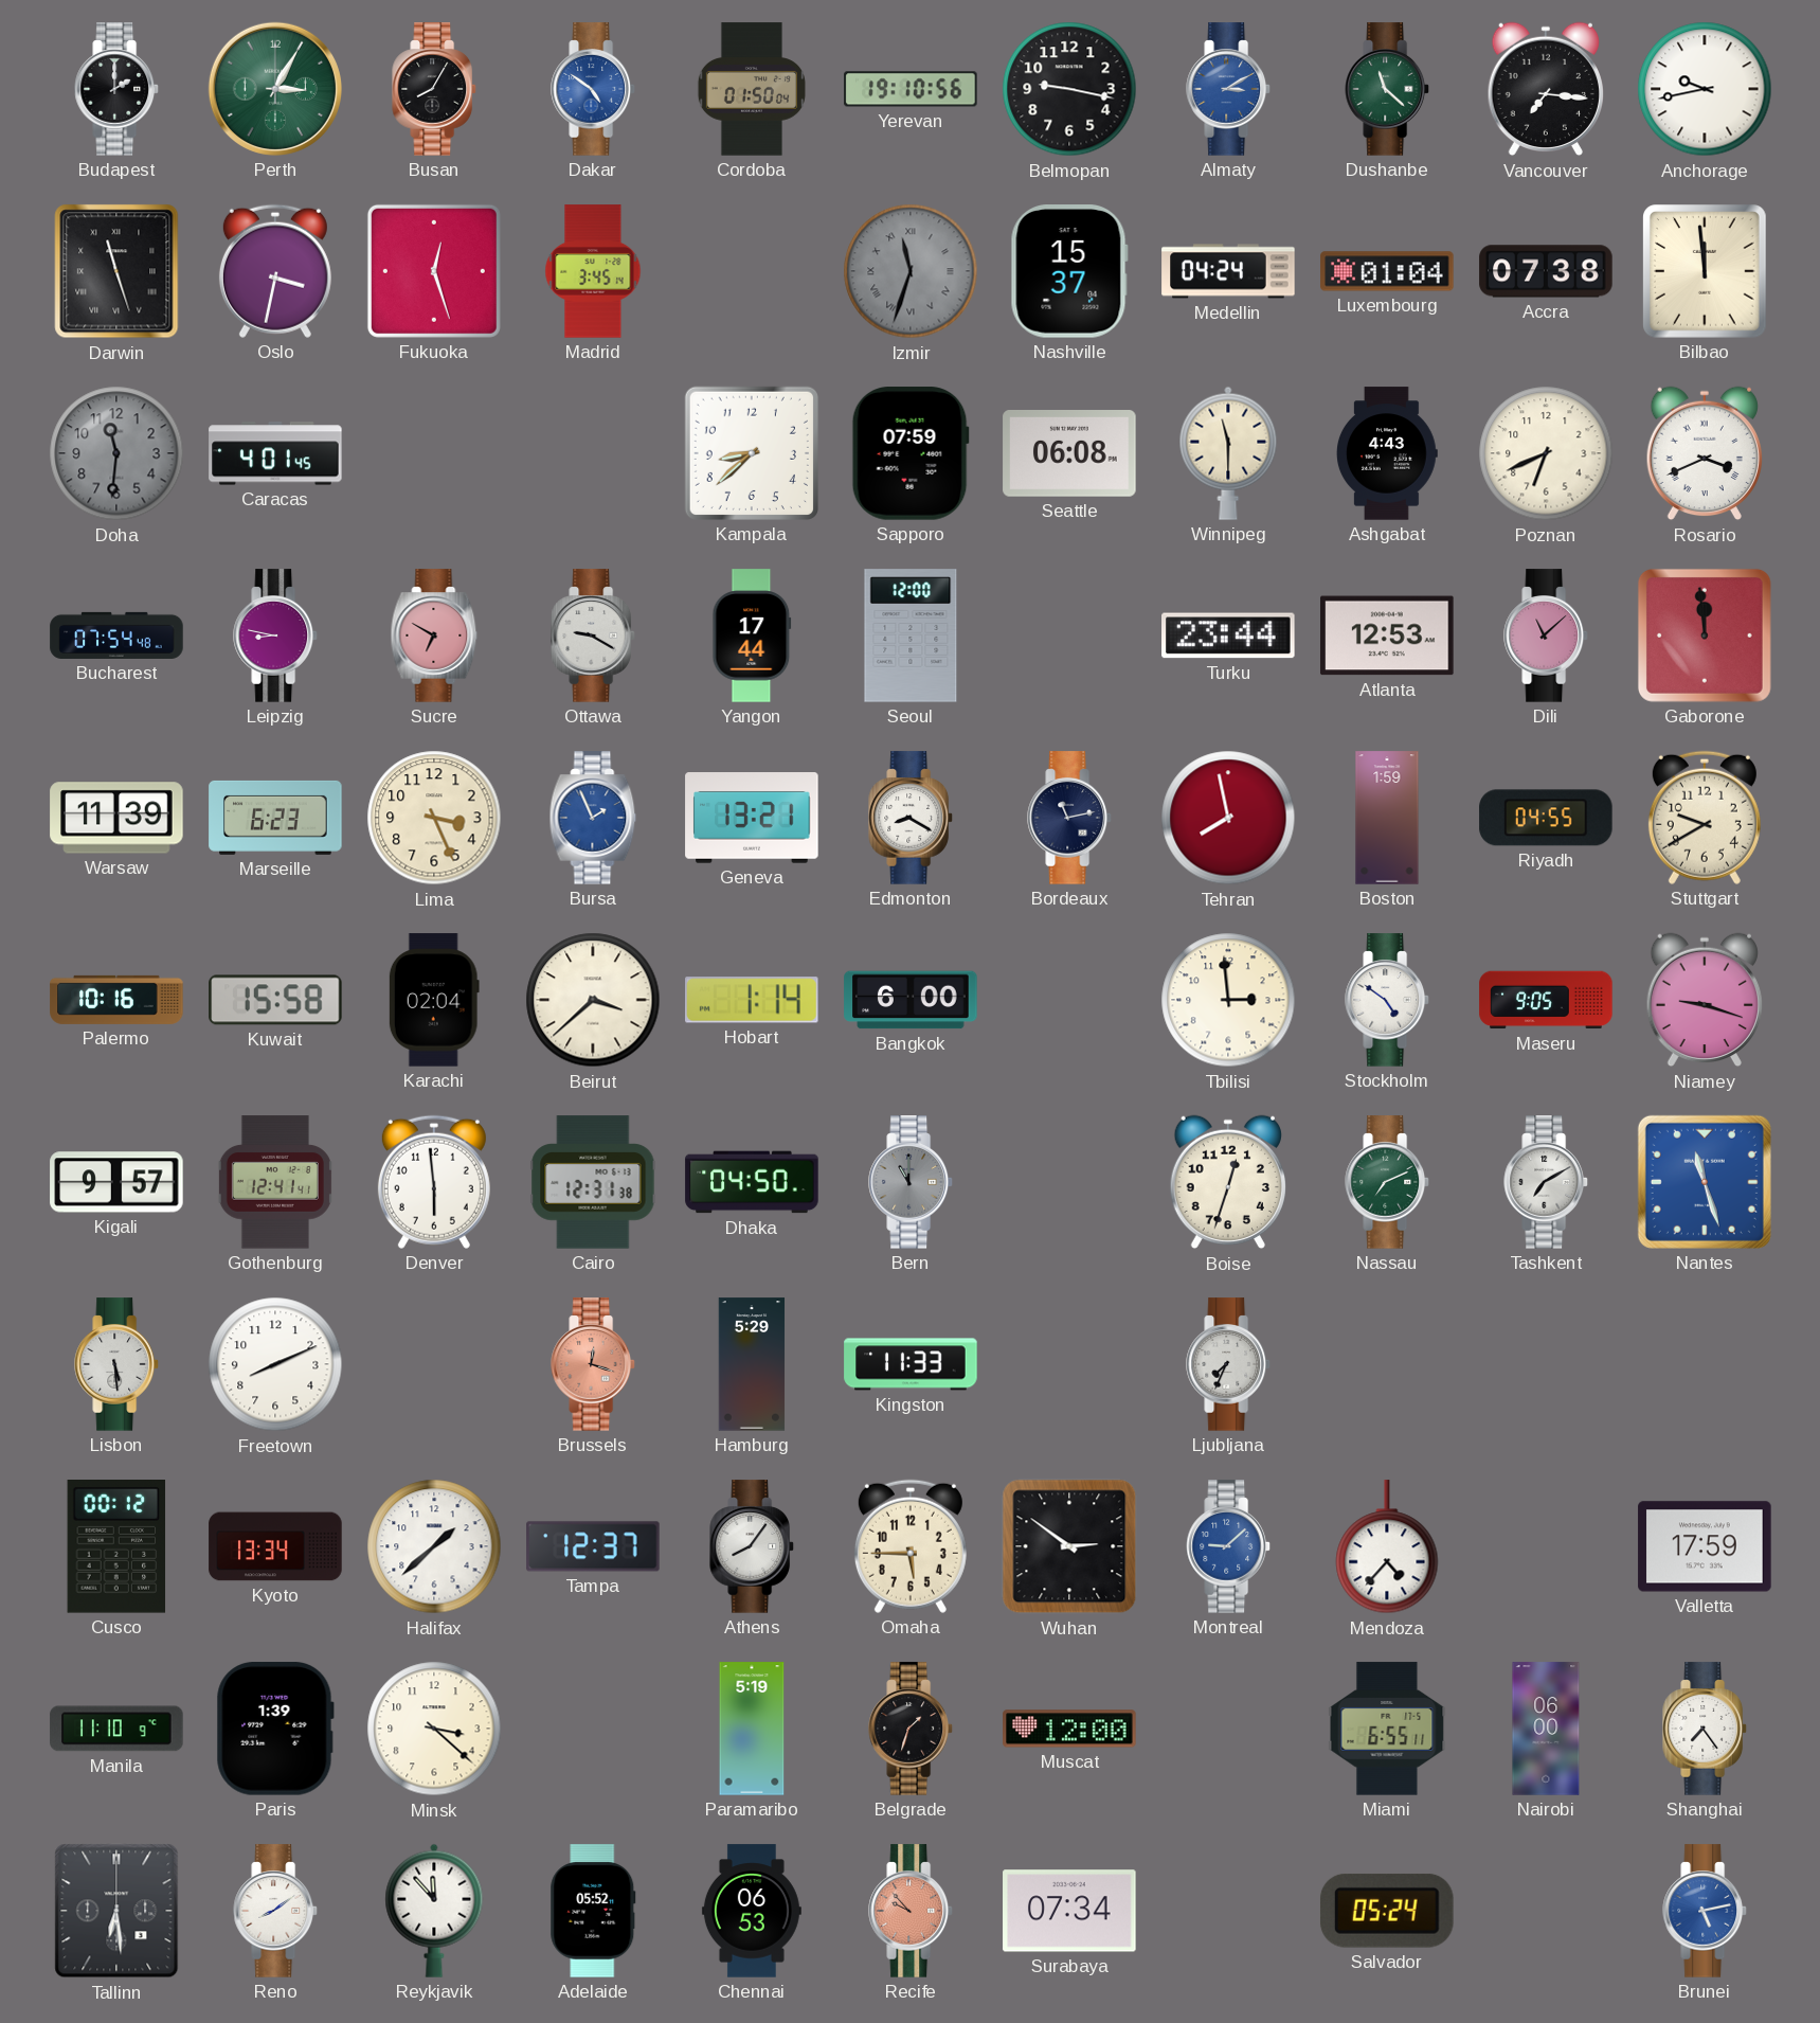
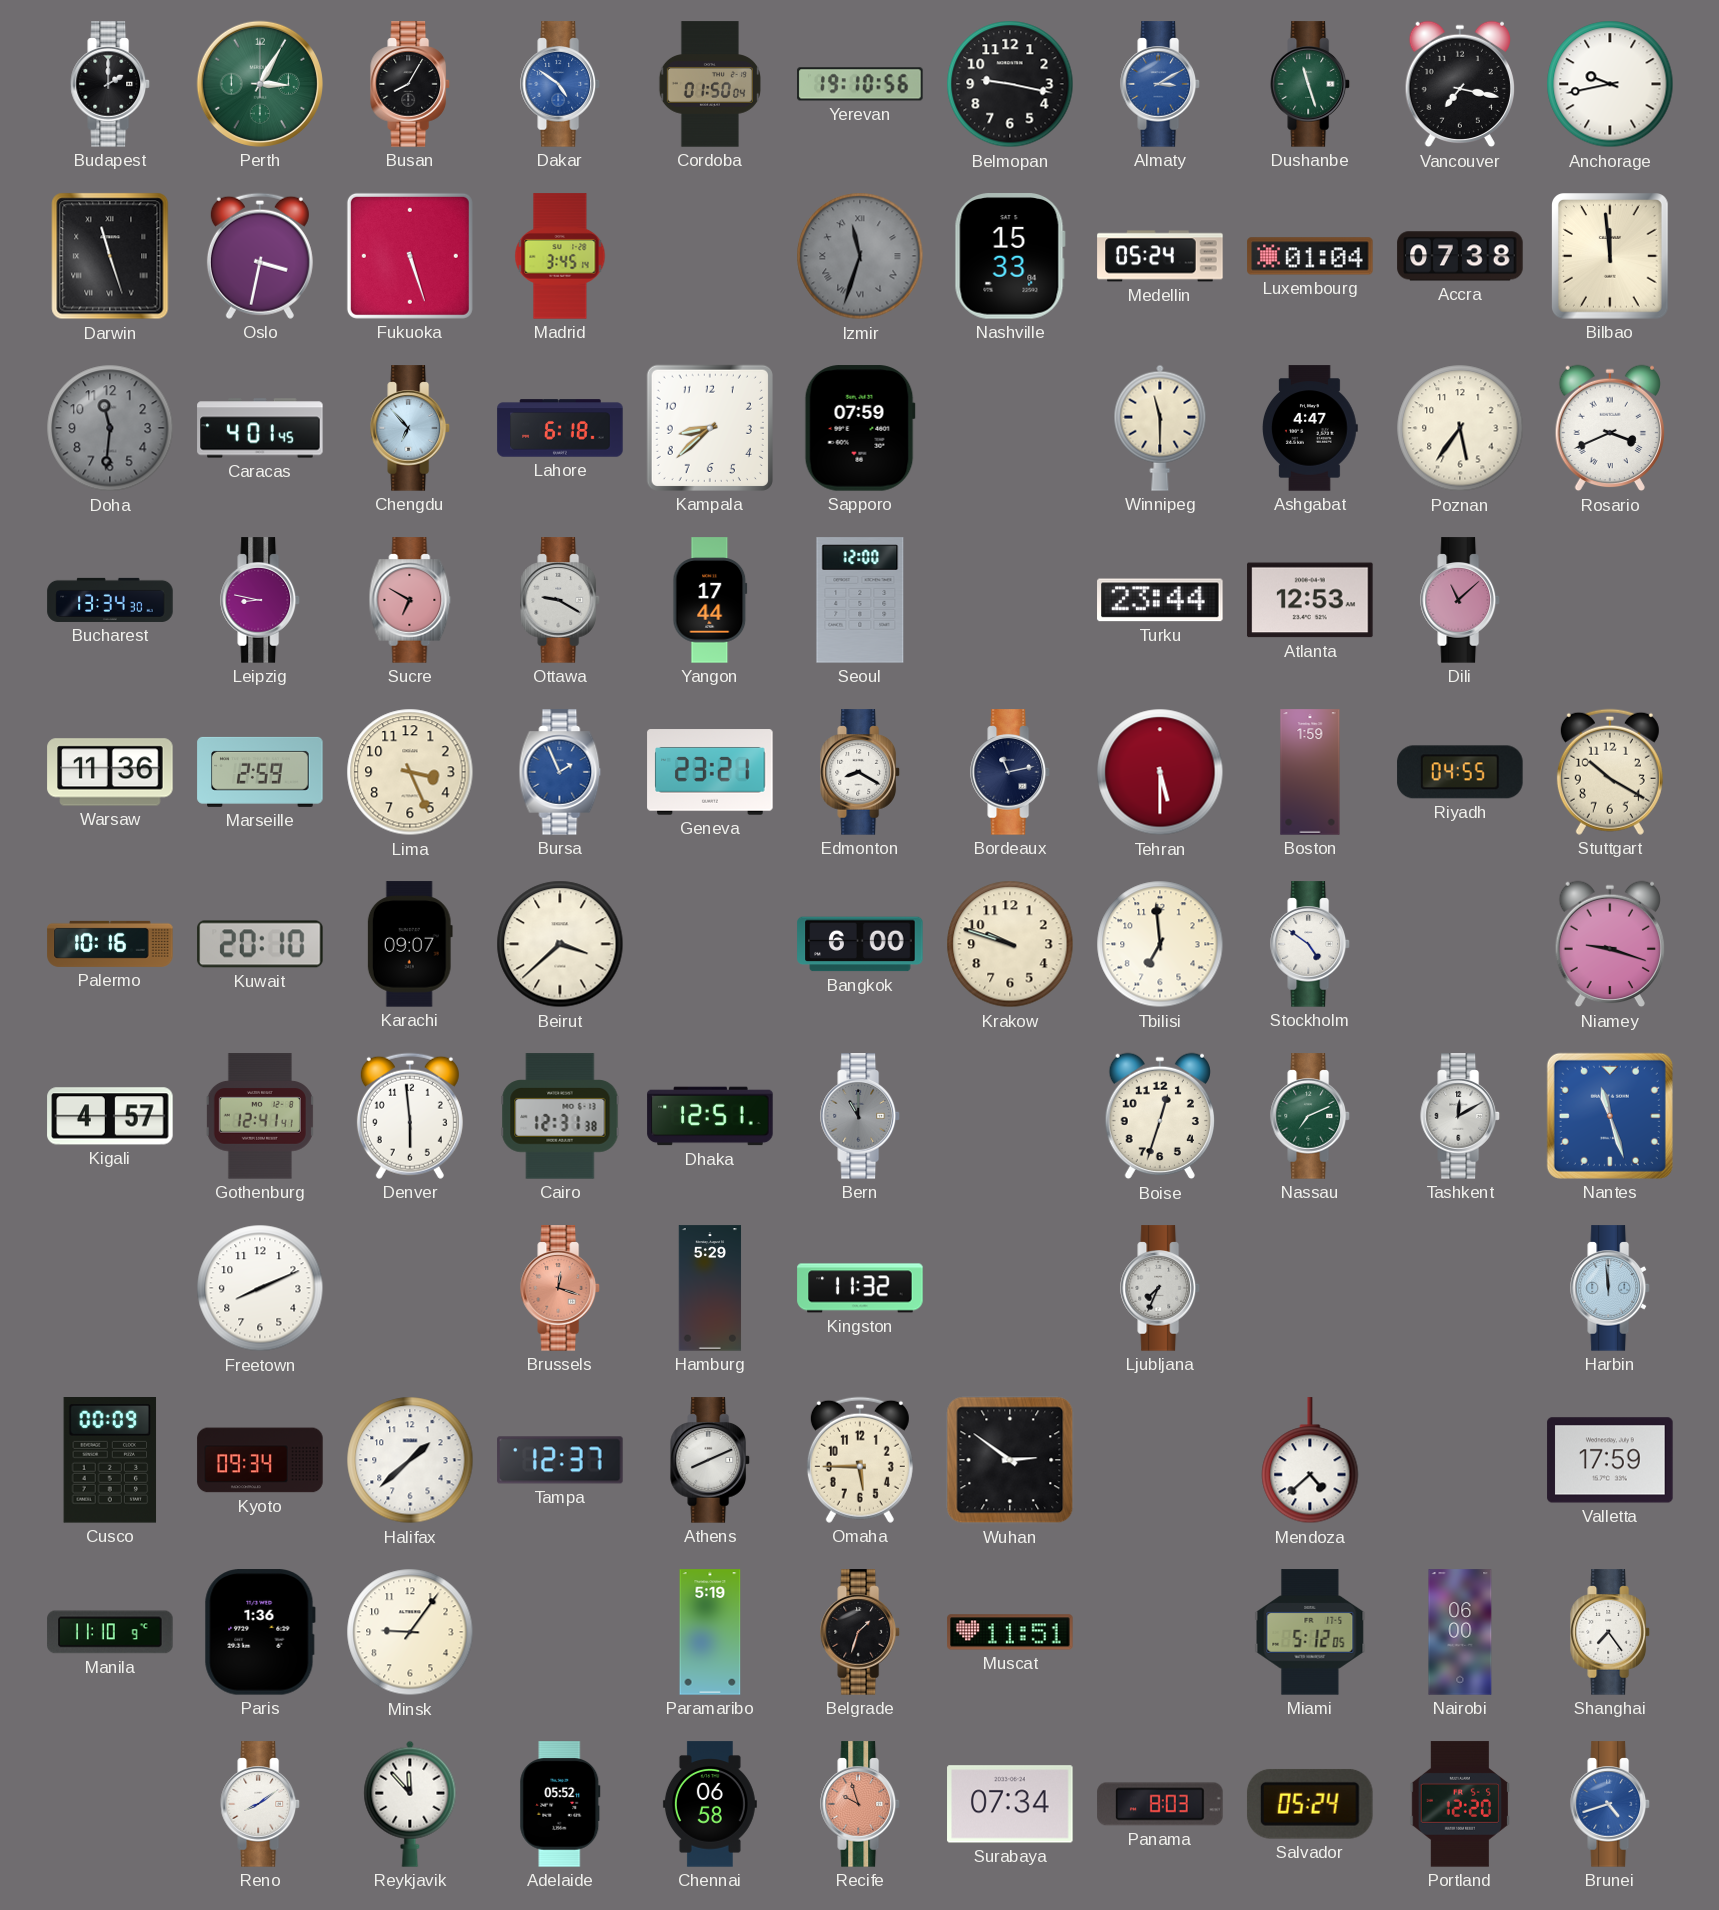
Dushanbe: 11:22 -> 11:27
Vancouver: 7:16 -> 7:17
Fukuoka: 12:27 -> 5:27
Nashville: 15:37 -> 15:33
Medellin: 04:24 -> 05:24
Chengdu: none -> 6:53
Lahore: none -> 6:18
Seattle: 06:08 -> none
Ashgabat: 4:43 -> 4:47
Poznan: 6:41 -> 5:36
Bucharest: 07:54 -> 13:34
Gaborone: 11:59 -> none
Warsaw: 11:39 -> 11:36
Marseille: 6:23 -> 2:59
Geneva: 13:21 -> 23:21
Tehran: 7:58 -> 5:30
Stuttgart: 9:40 -> 10:20
Kuwait: 15:58 -> 20:10
Karachi: 02:04 -> 09:07
Hobart: 1:14 -> none
Krakow: none -> 9:48
Tbilisi: 2:59 -> 6:59
Maseru: 9:05 -> none
Kigali: 9:57 -> 4:57
Dhaka: 04:50 -> 12:51
Tashkent: 7:10 -> 12:10
Lisbon: 5:29 -> none
Kingston: 11:33 -> 11:32
Harbin: none -> 11:59
Cusco: 00:12 -> 00:09
Kyoto: 13:34 -> 09:34
Athens: 8:06 -> 8:11
Montreal: 9:08 -> none
Mendoza: 4:37 -> 4:38
Paris: 1:39 -> 1:36
Minsk: 3:22 -> 9:06
Muscat: 12:00 -> 11:51
Miami: 6:55 -> 5:12
Tallinn: 6:29 -> none
Chennai: 06:53 -> 06:58
Recife: 9:53 -> 9:57
Panama: none -> 8:03
Portland: none -> 12:20
Brunei: 5:13 -> 4:42
